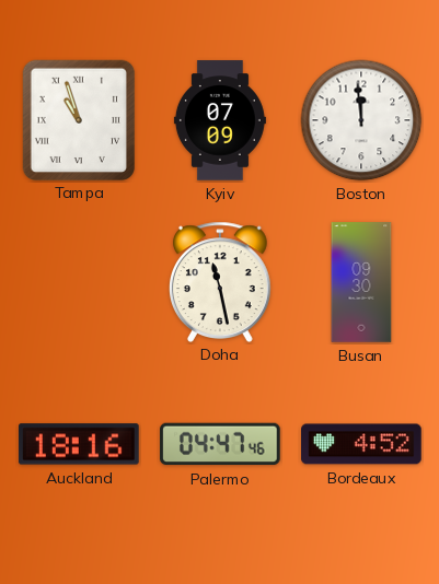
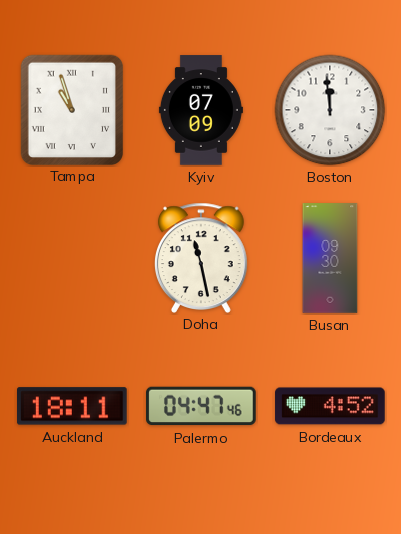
Auckland: 18:16 -> 18:11
